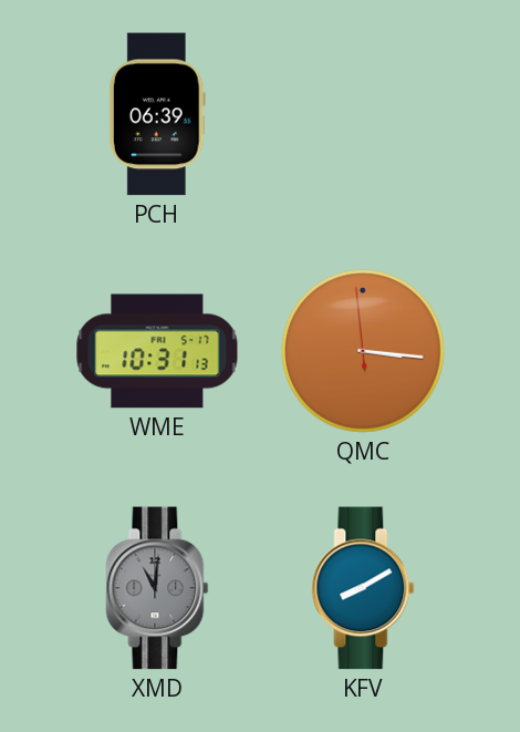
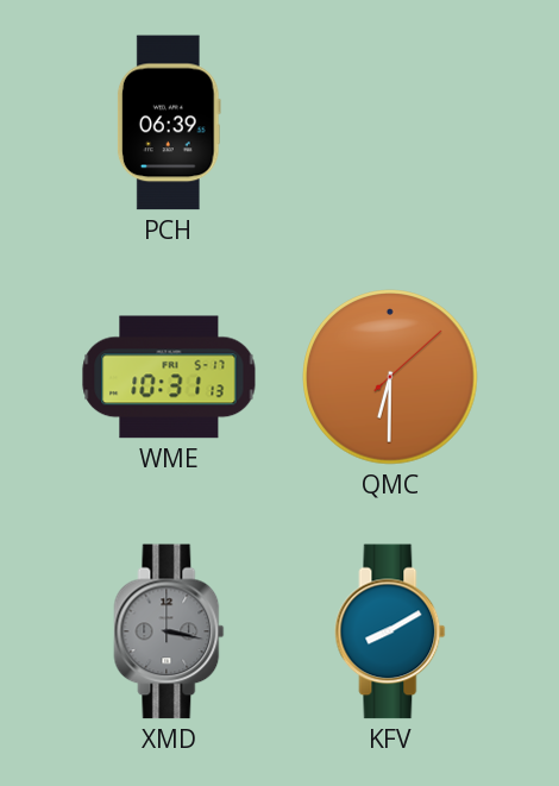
QMC: 3:15 -> 6:30
XMD: 11:01 -> 3:17
